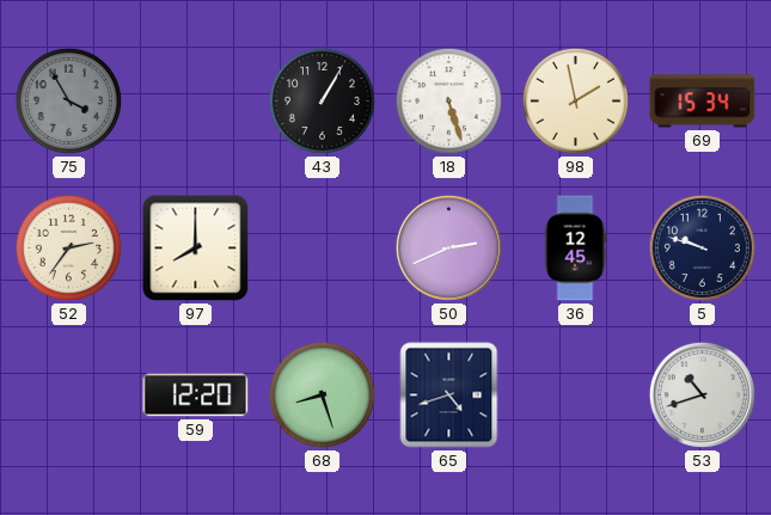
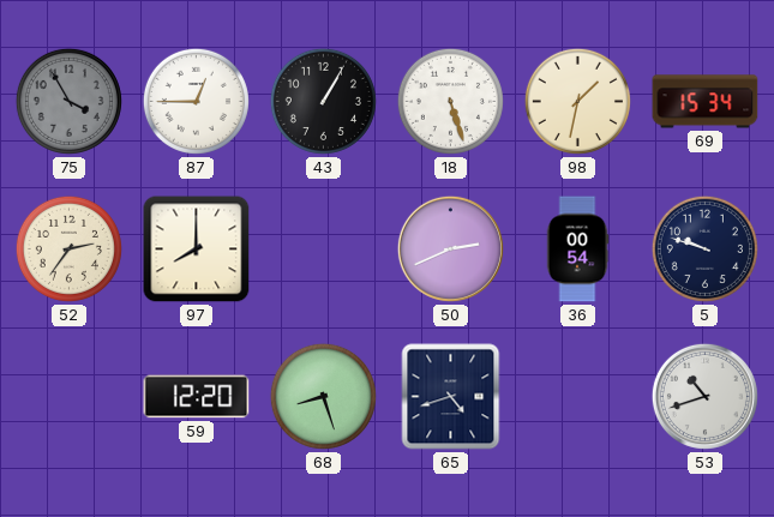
87: none -> 12:45
98: 1:58 -> 1:32
36: 12:45 -> 00:54
